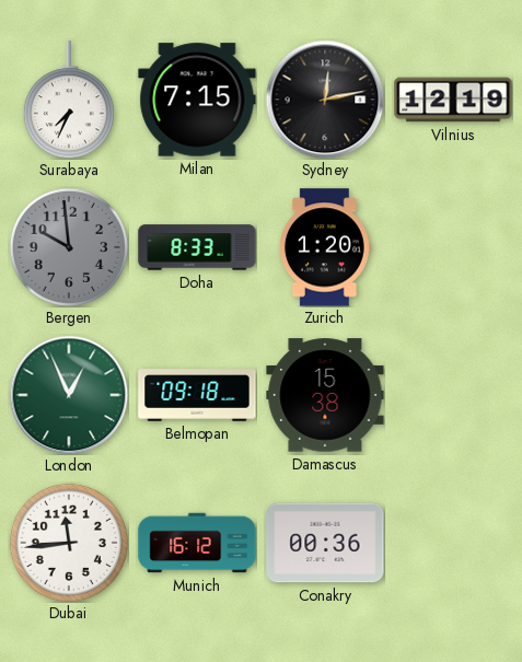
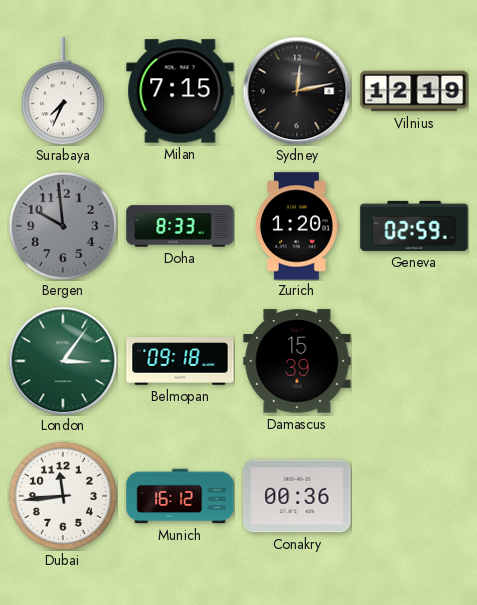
Geneva: none -> 02:59
London: 12:56 -> 3:06
Damascus: 15:38 -> 15:39
